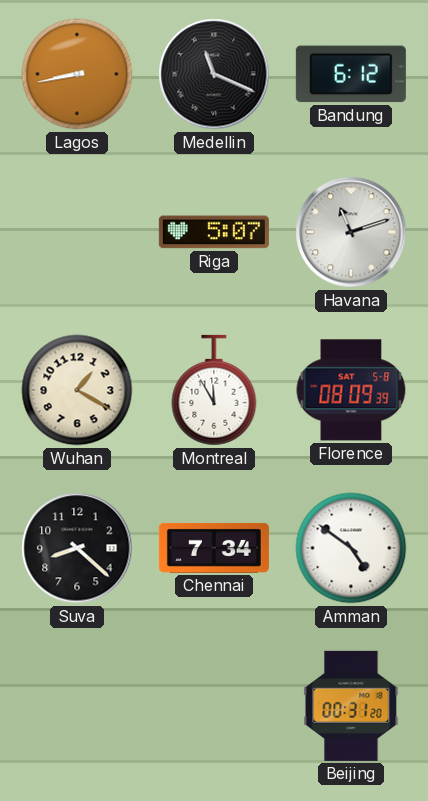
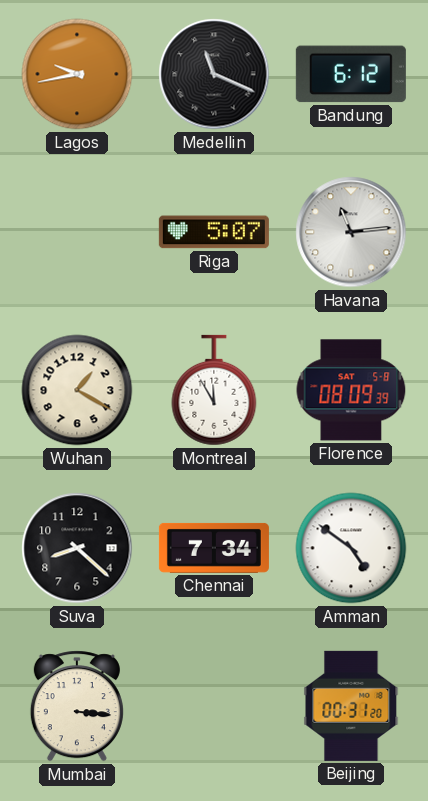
Lagos: 8:43 -> 9:43
Havana: 11:12 -> 11:14
Mumbai: none -> 3:16
